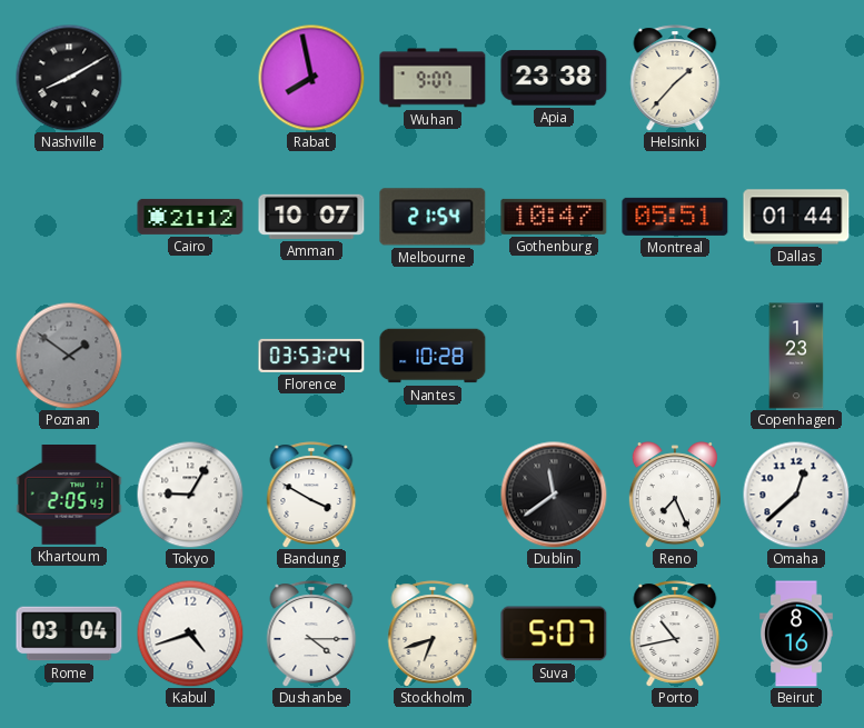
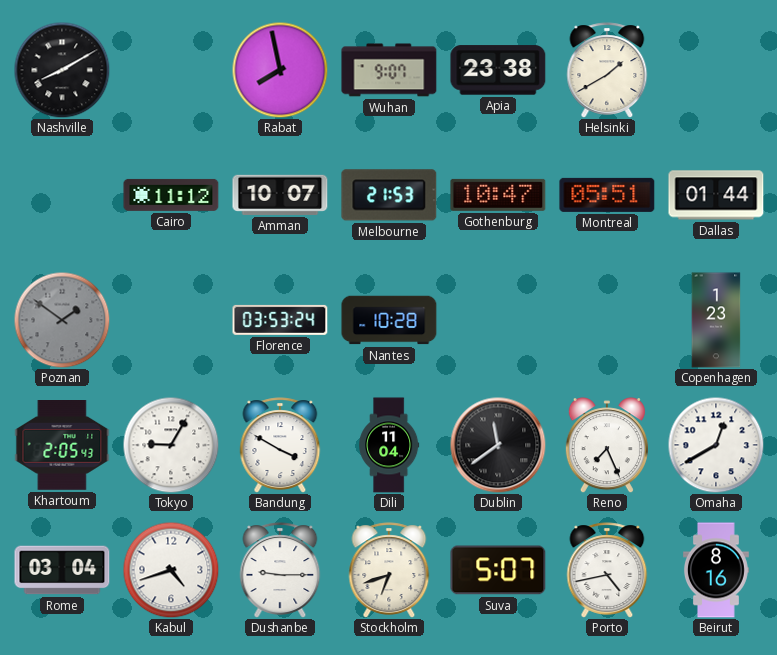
Helsinki: 1:37 -> 1:40
Cairo: 21:12 -> 11:12
Melbourne: 21:54 -> 21:53
Dili: none -> 11:04
Omaha: 12:38 -> 12:40
Dushanbe: 4:15 -> 9:15
Porto: 10:43 -> 4:43
